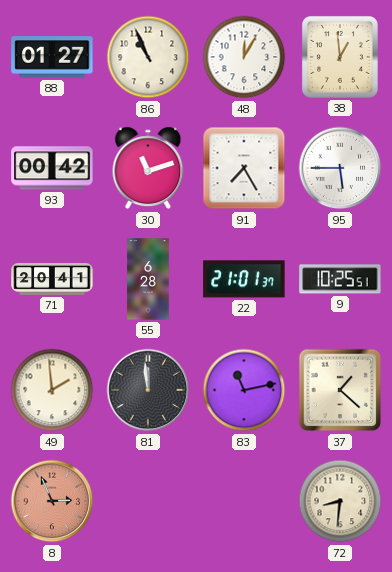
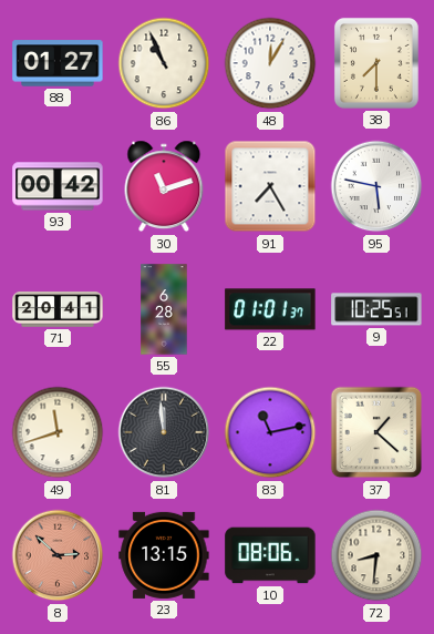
38: 12:59 -> 7:30
95: 5:45 -> 5:47
22: 21:01 -> 01:01
49: 1:59 -> 11:42
8: 2:56 -> 2:52
23: none -> 13:15
10: none -> 08:06
